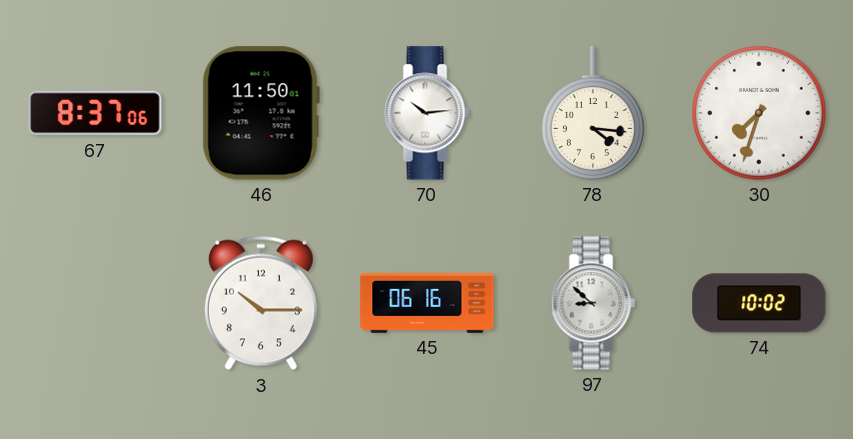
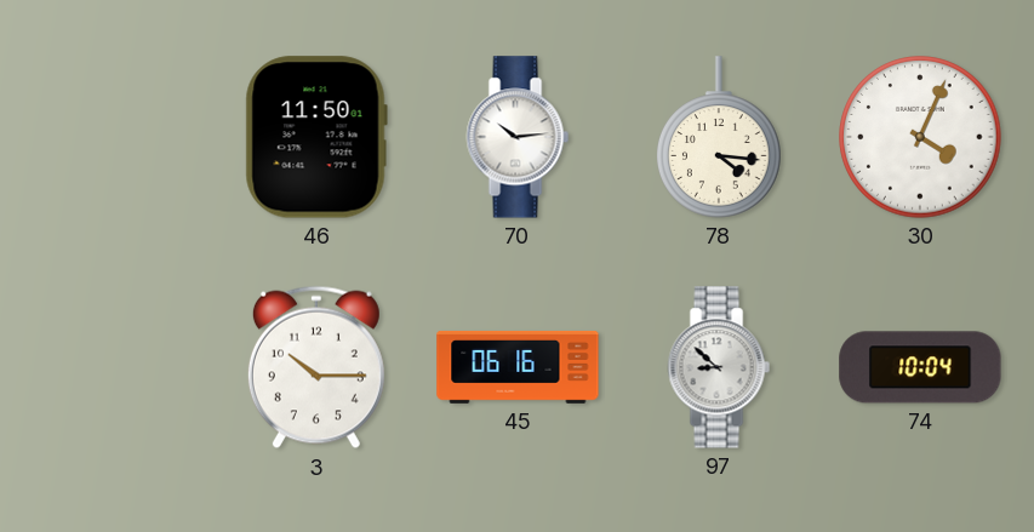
67: 8:37 -> none
30: 7:33 -> 4:04
74: 10:02 -> 10:04
